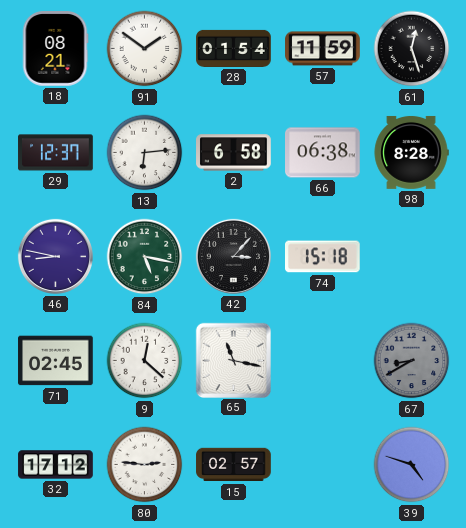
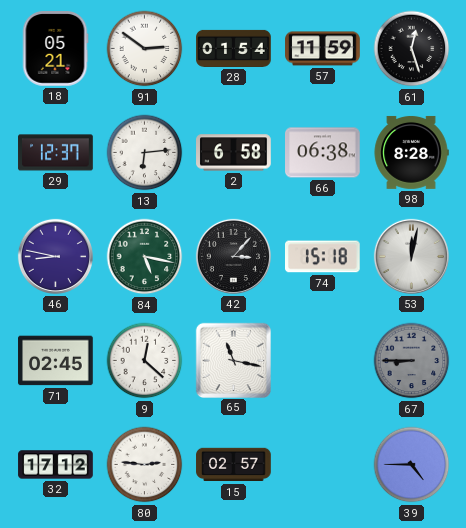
18: 08:21 -> 05:21
91: 1:51 -> 2:51
53: none -> 12:02
67: 8:40 -> 8:45
39: 4:48 -> 4:45
